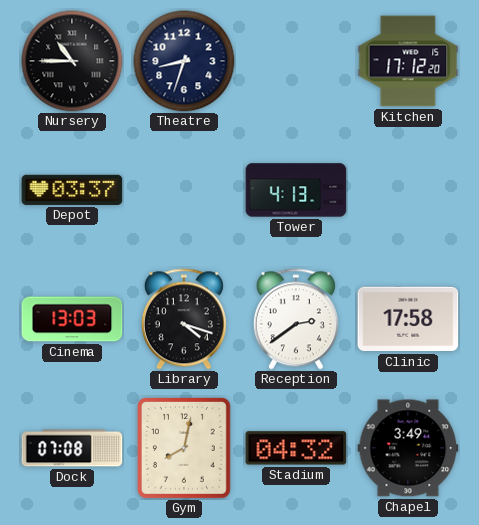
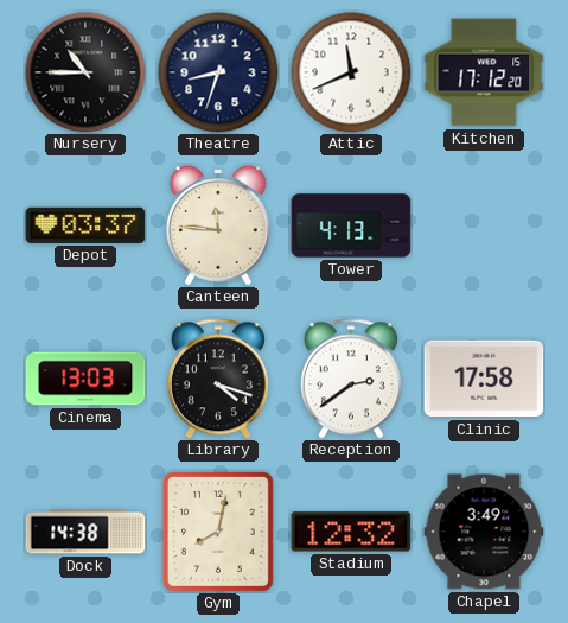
Attic: none -> 11:41
Canteen: none -> 11:46
Dock: 07:08 -> 14:38
Stadium: 04:32 -> 12:32
